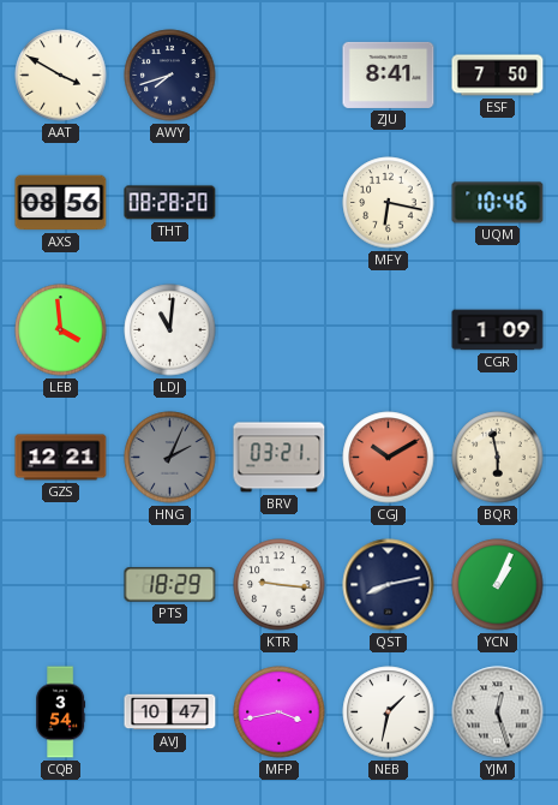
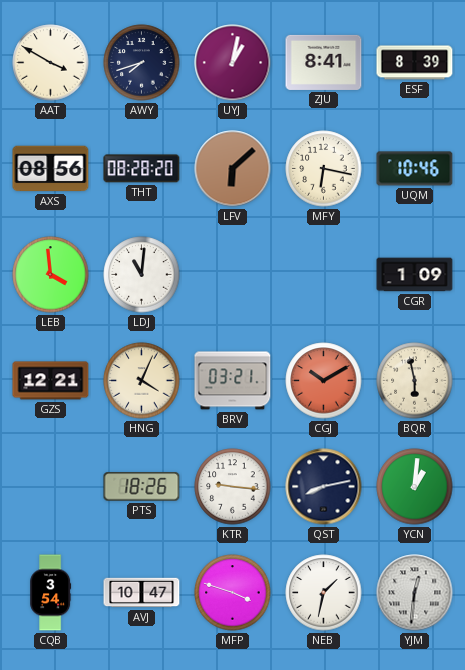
UYJ: none -> 1:02
ESF: 7:50 -> 8:39
LFV: none -> 6:08
HNG: 2:04 -> 4:04
HNG dial: grey -> cream
PTS: 18:29 -> 18:26
YCN: 1:04 -> 1:01
MFP: 3:43 -> 3:48
YJM: 12:27 -> 12:31
